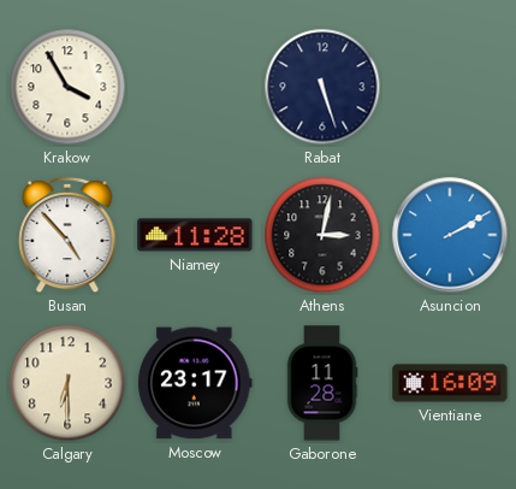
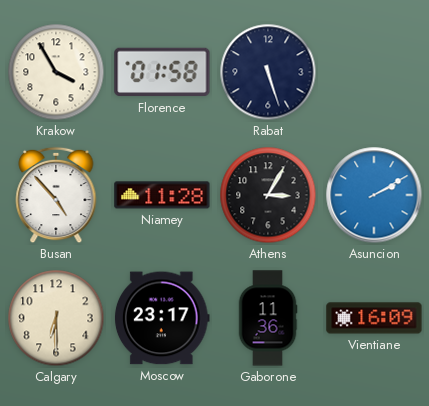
Florence: none -> 01:58
Athens: 3:02 -> 3:05
Gaborone: 11:28 -> 11:36
